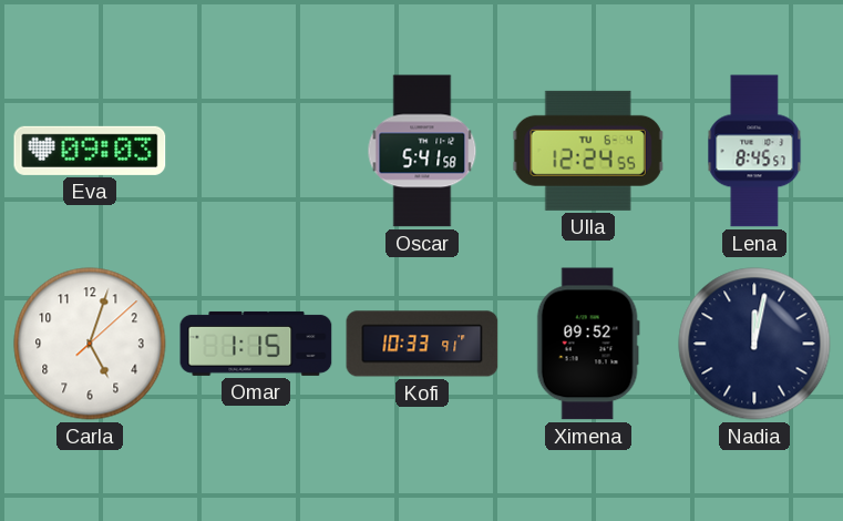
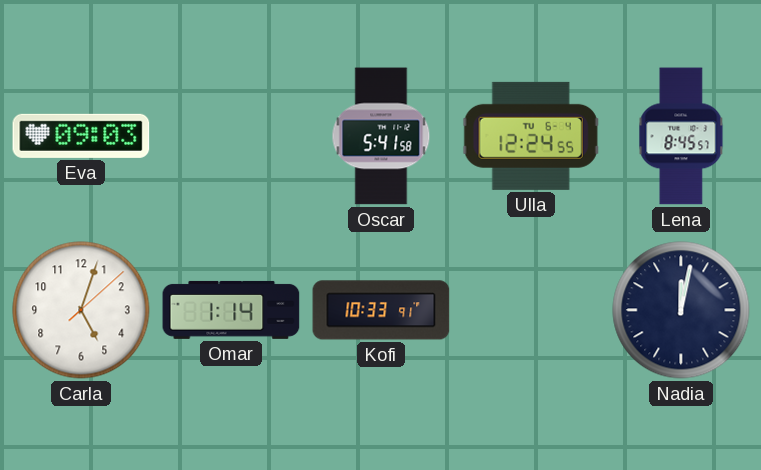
Omar: 1:15 -> 1:14
Ximena: 09:52 -> none
